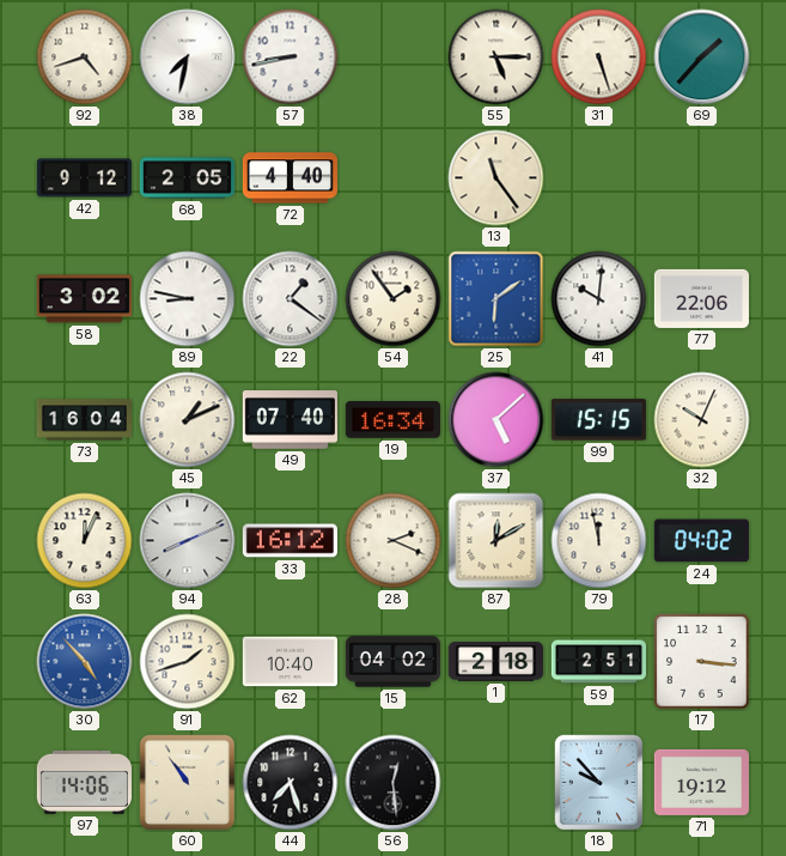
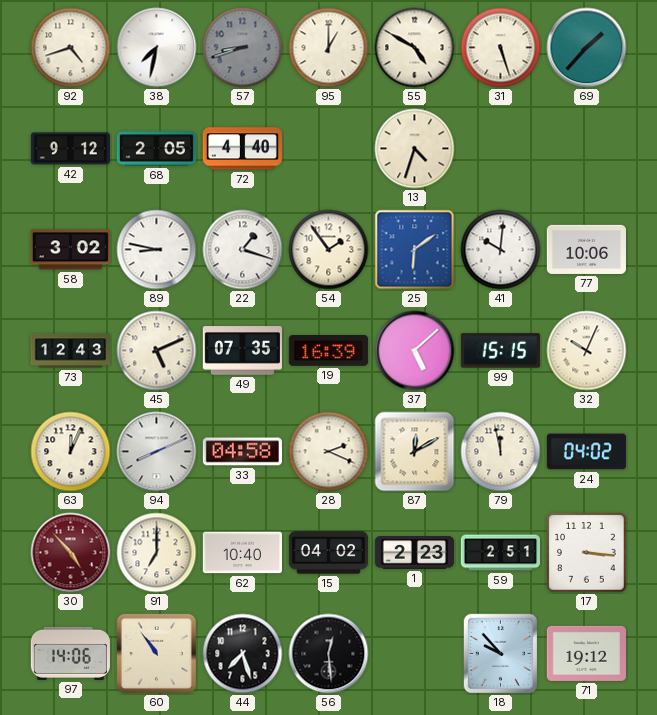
57: 8:43 -> 8:42
57 dial: white -> grey
95: none -> 1:00
55: 5:15 -> 4:50
13: 11:24 -> 4:33
22: 1:21 -> 1:18
77: 22:06 -> 10:06
73: 16:04 -> 12:43
45: 1:11 -> 5:11
49: 07:40 -> 07:35
19: 16:34 -> 16:39
33: 16:12 -> 04:58
30 dial: blue -> burgundy
91: 1:42 -> 7:00
1: 2:18 -> 2:23
